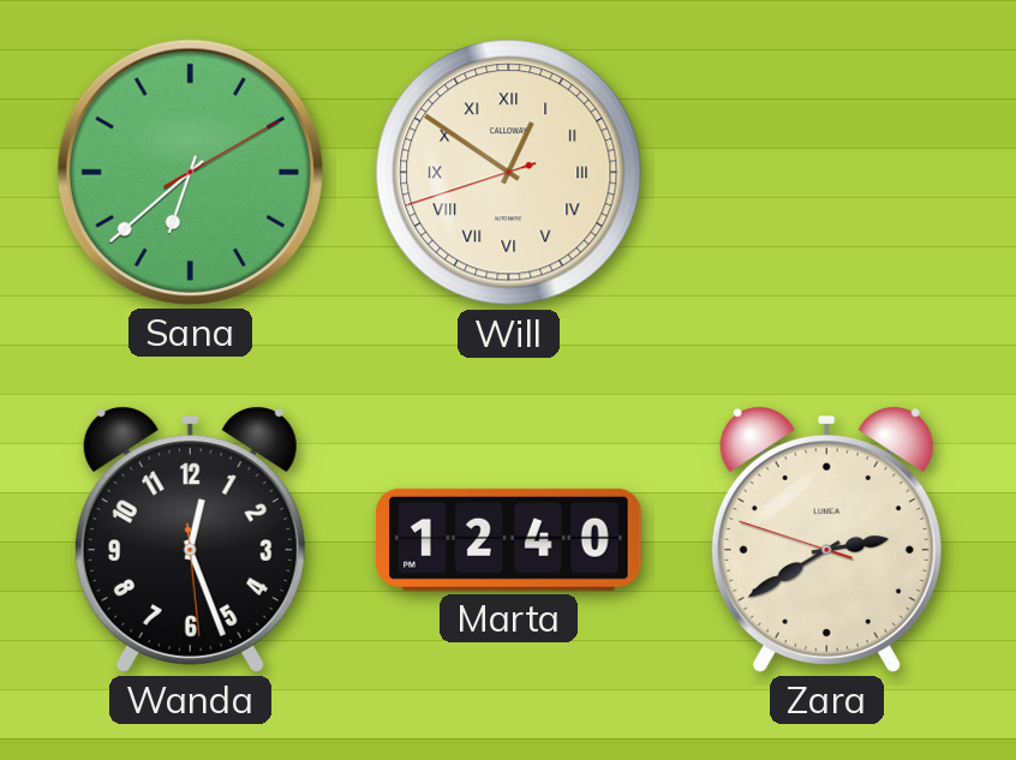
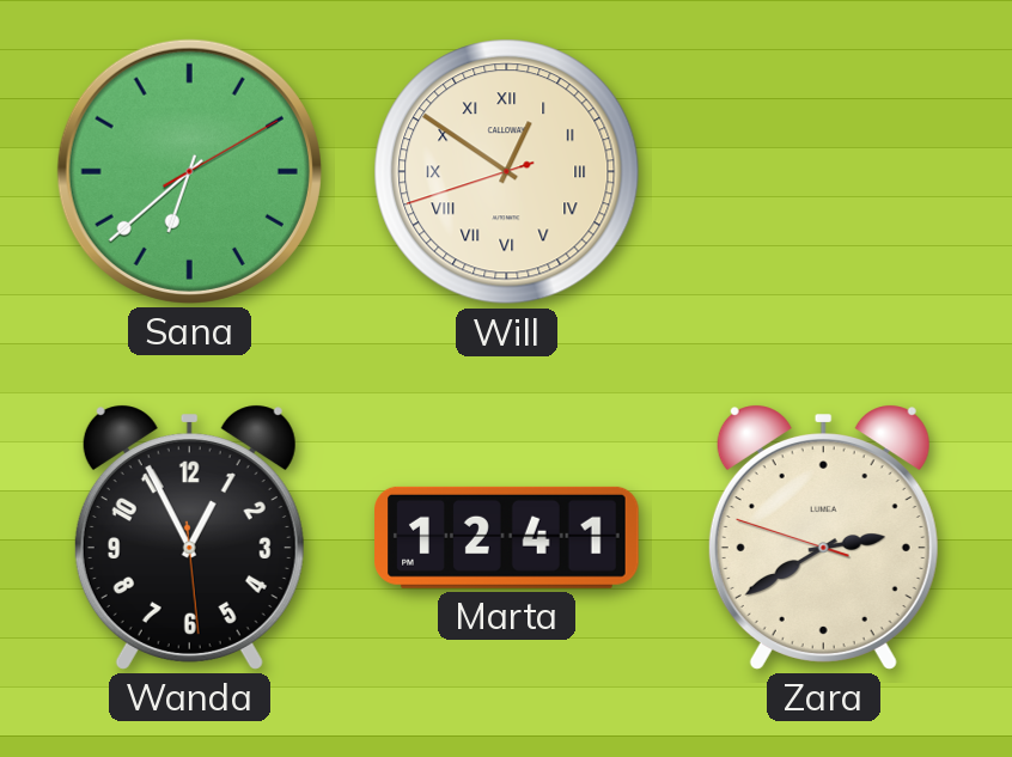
Wanda: 12:26 -> 12:55
Marta: 12:40 -> 12:41
